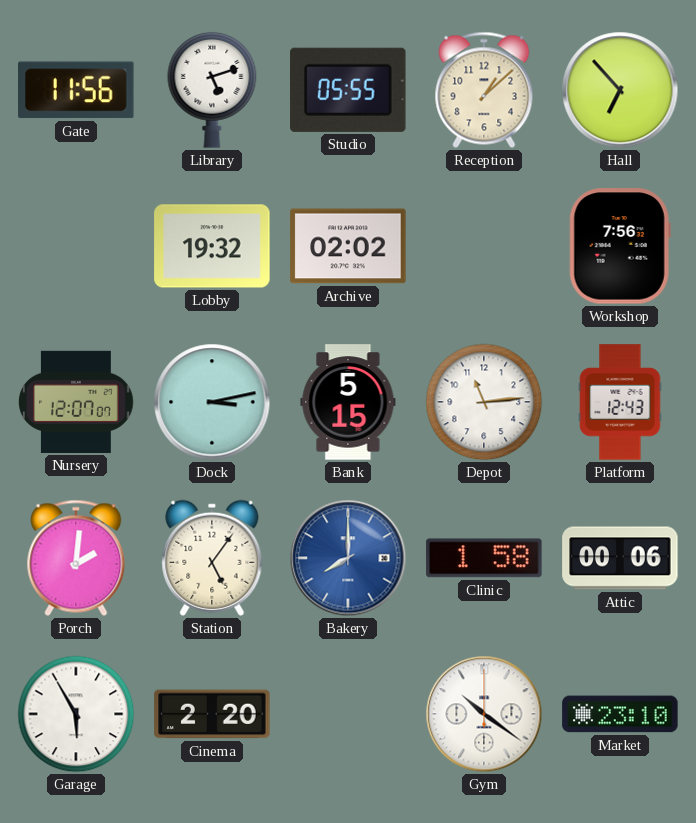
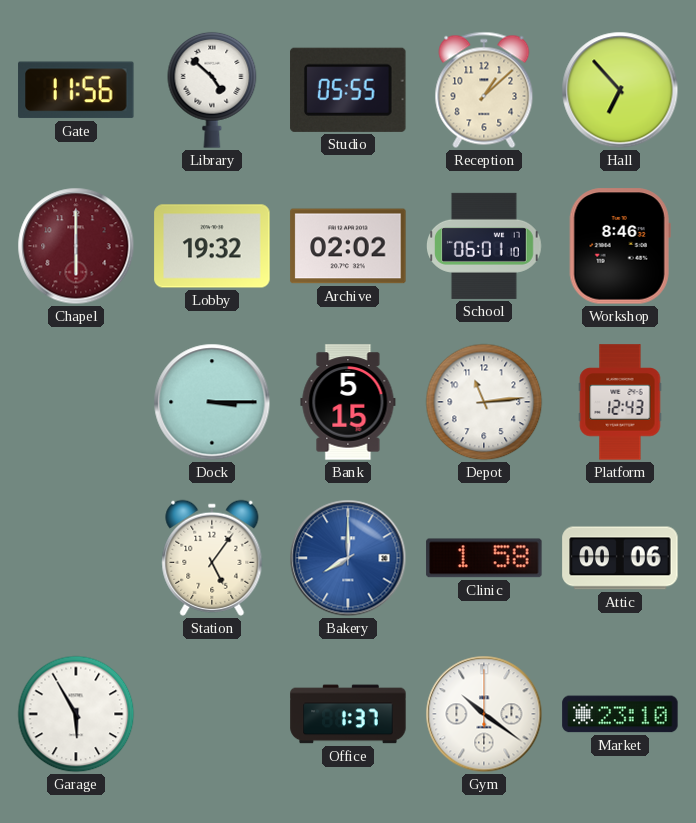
Library: 5:12 -> 4:52
Chapel: none -> 6:00
School: none -> 06:01
Workshop: 7:56 -> 8:46
Nursery: 12:07 -> none
Dock: 3:13 -> 3:15
Porch: 2:01 -> none
Cinema: 2:20 -> none
Office: none -> 1:37
